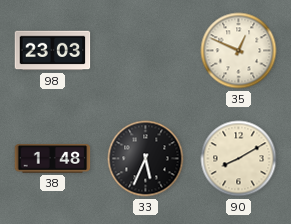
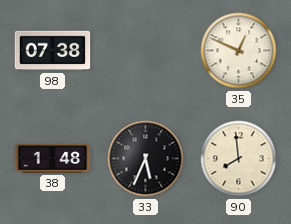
98: 23:03 -> 07:38
90: 8:10 -> 7:59
